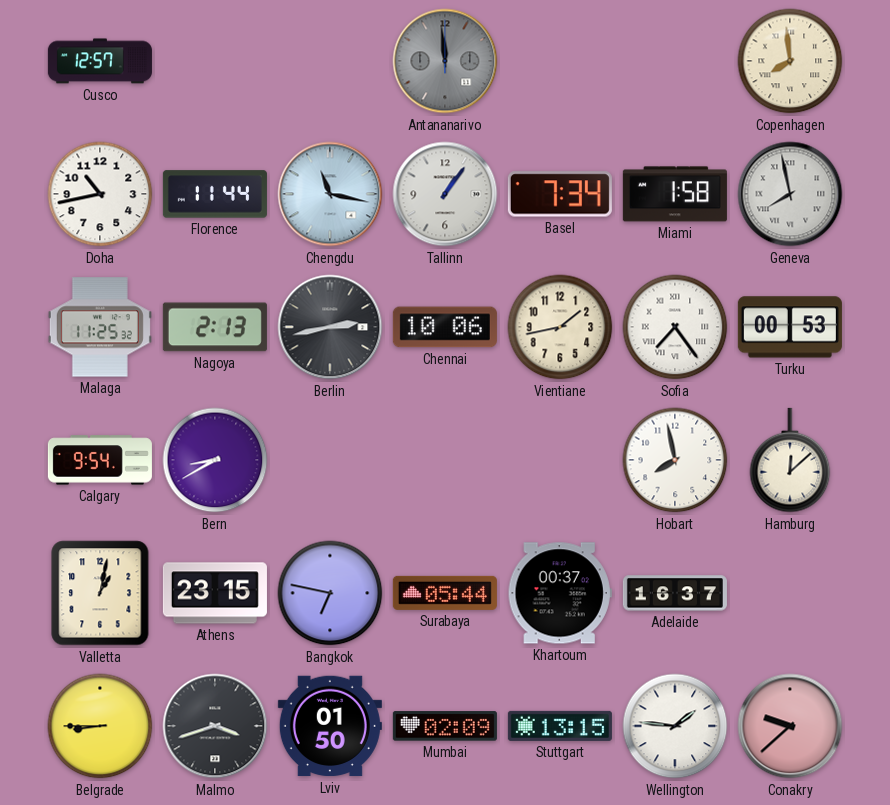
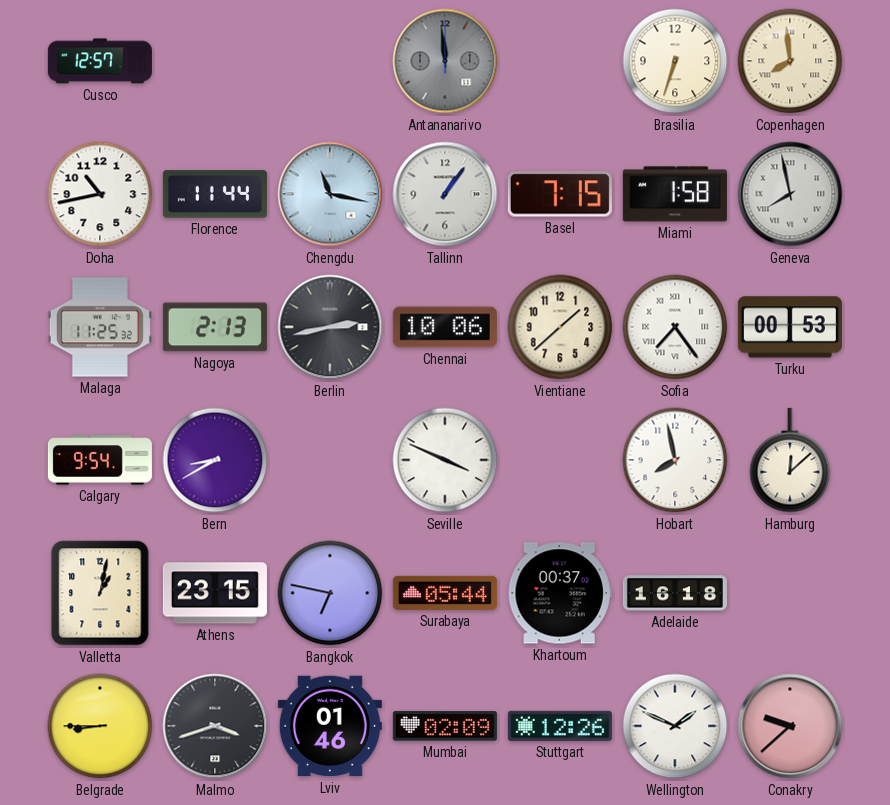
Brasilia: none -> 6:33
Basel: 7:34 -> 7:15
Vientiane: 1:43 -> 1:38
Seville: none -> 3:49
Adelaide: 16:37 -> 16:18
Lviv: 01:50 -> 01:46
Stuttgart: 13:15 -> 12:26
Wellington: 1:46 -> 1:49
